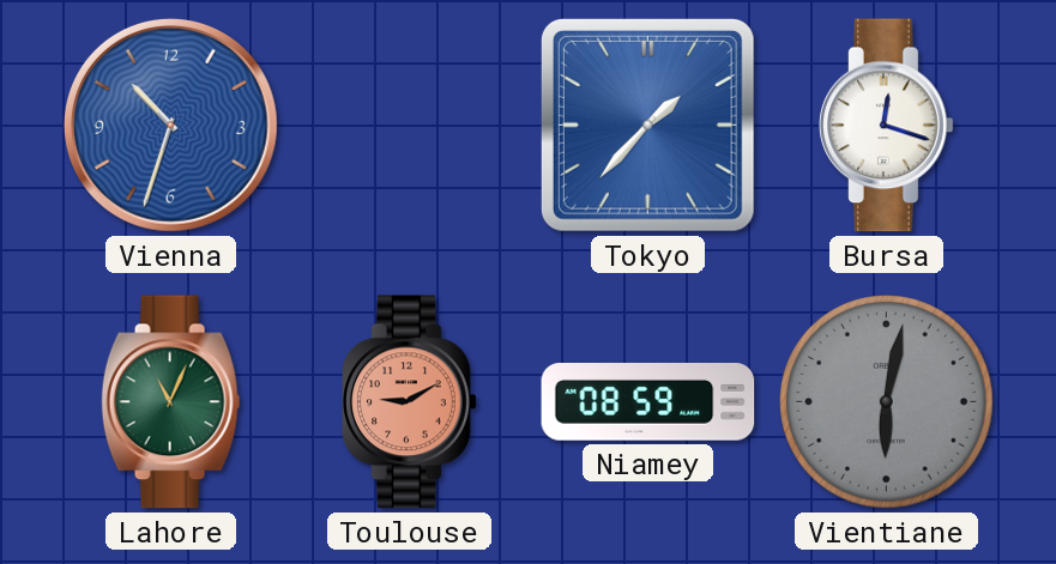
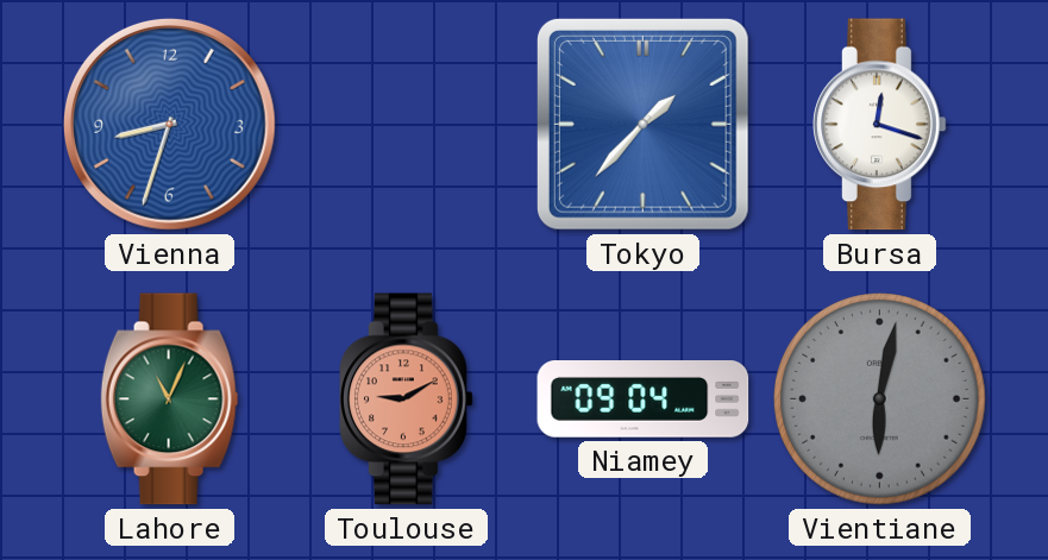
Vienna: 10:33 -> 8:33
Niamey: 08:59 -> 09:04
